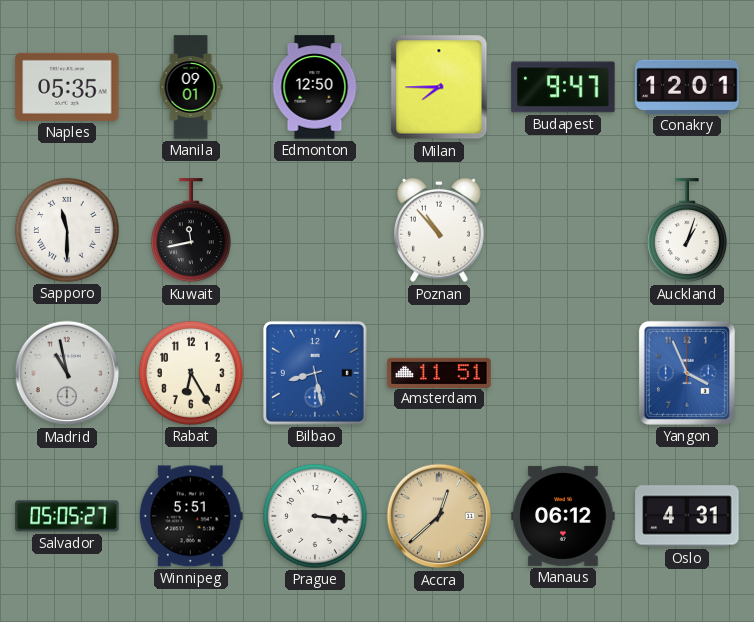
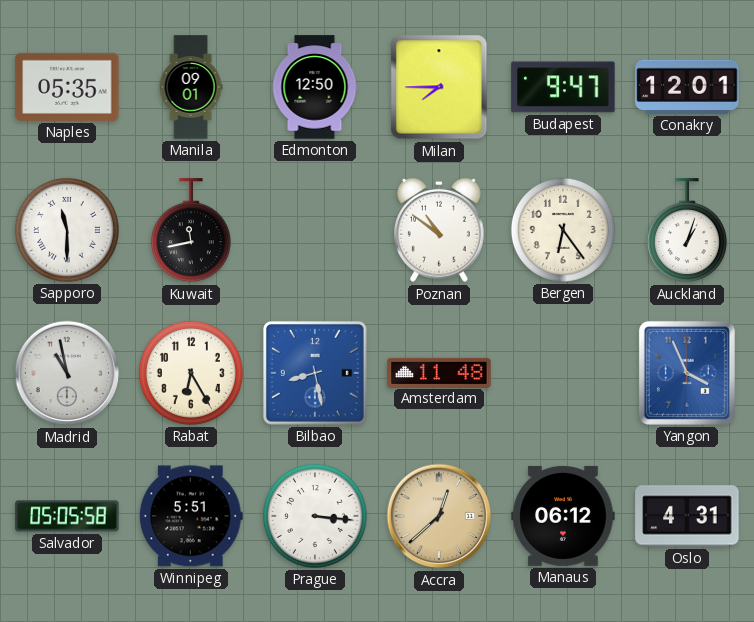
Poznan: 10:53 -> 10:51
Bergen: none -> 6:24
Amsterdam: 11:51 -> 11:48
Salvador: 05:05:27 -> 05:05:58
